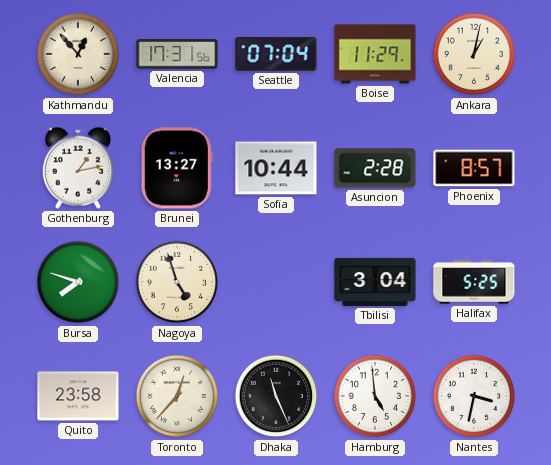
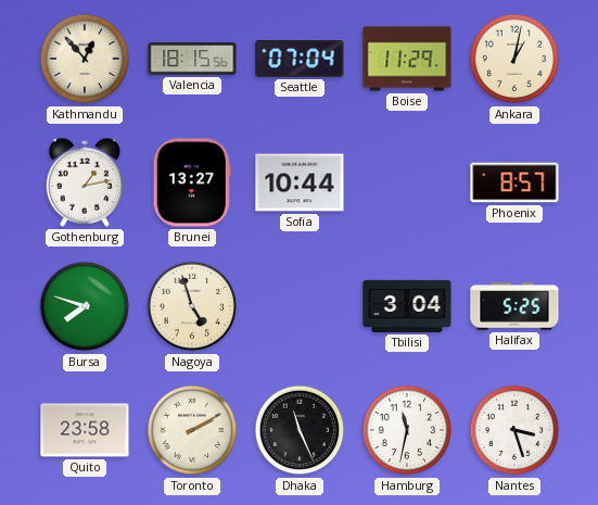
Valencia: 17:31 -> 18:15
Asuncion: 2:28 -> none
Toronto: 12:37 -> 2:10
Hamburg: 4:59 -> 11:32
Nantes: 3:32 -> 3:27
